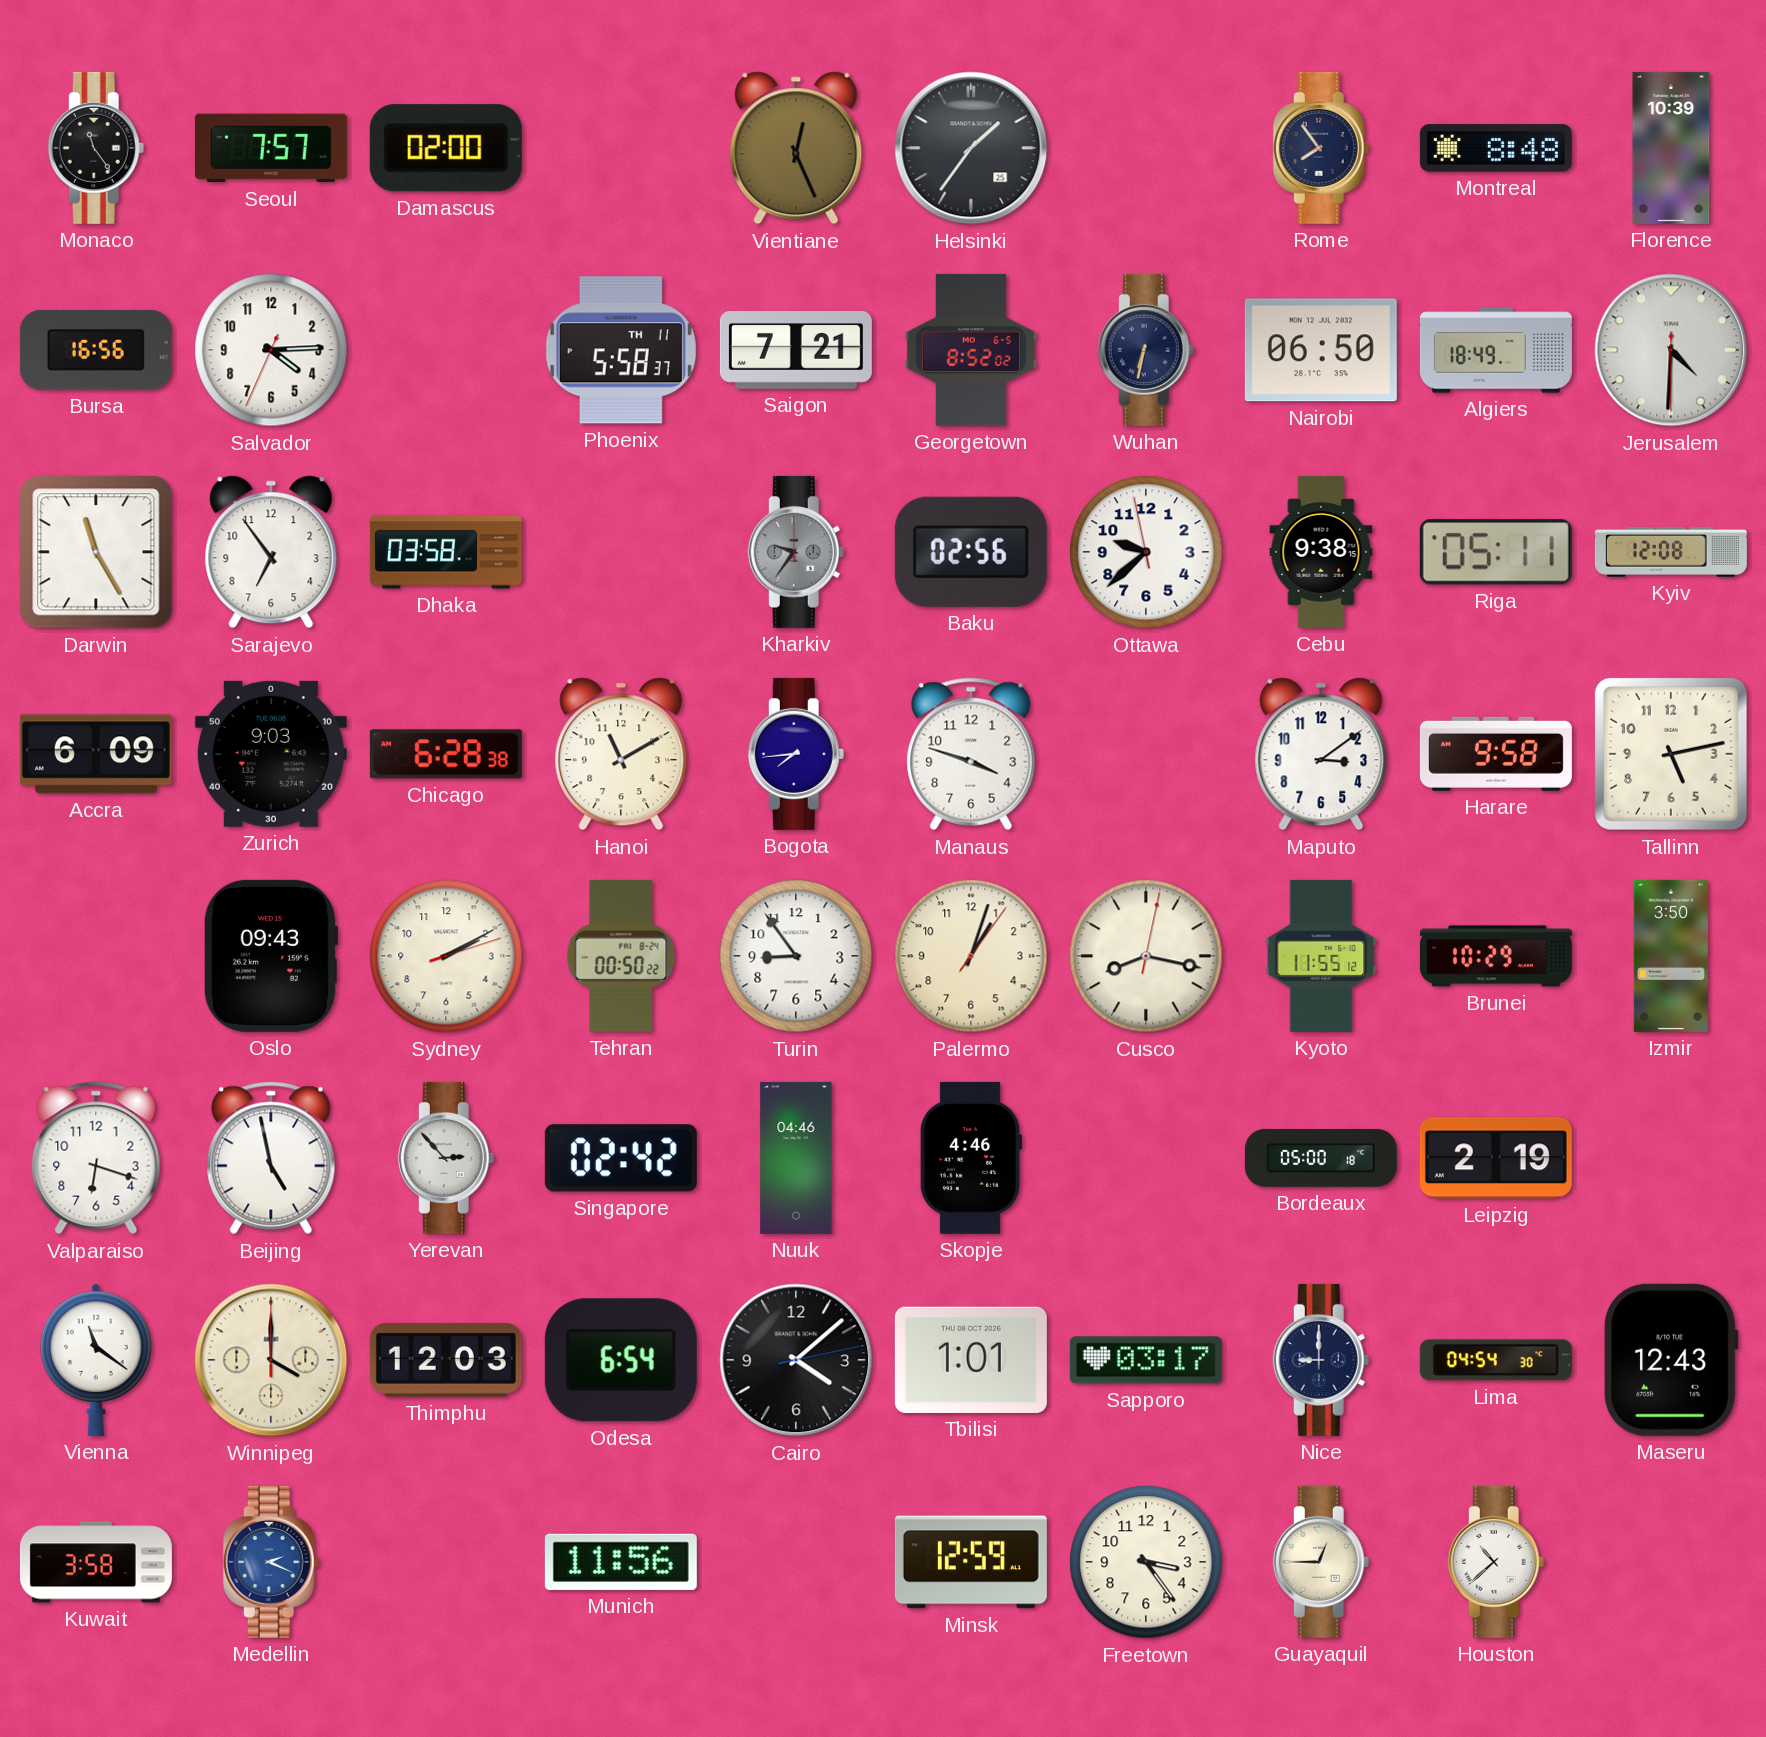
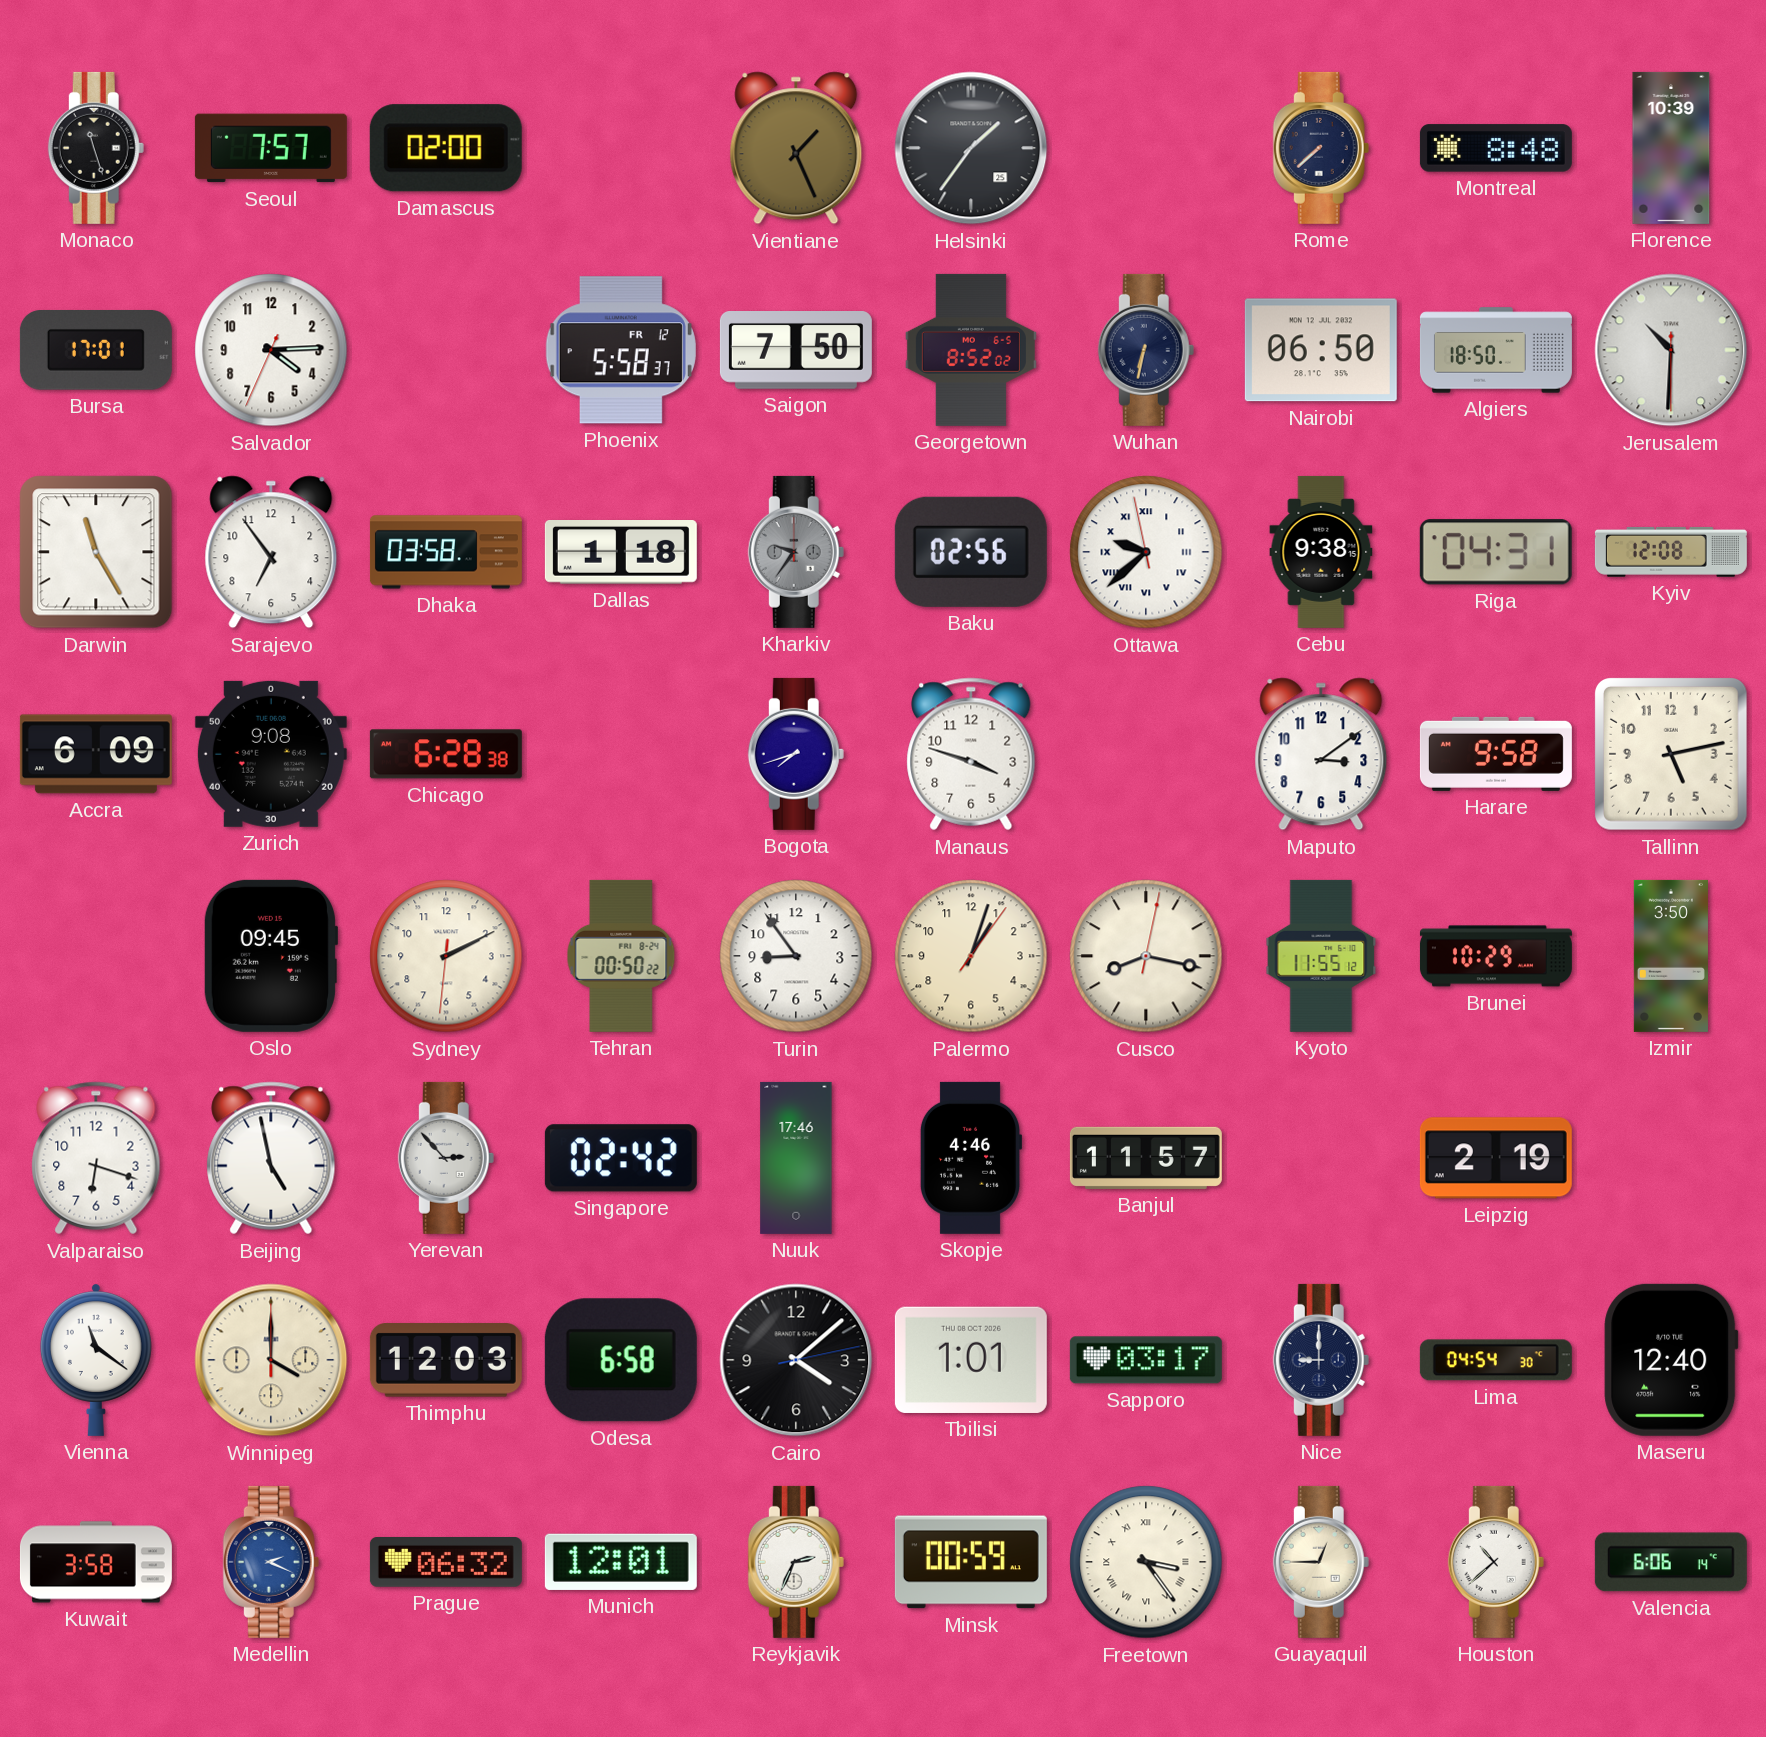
Monaco: 11:24 -> 11:27
Vientiane: 12:26 -> 1:26
Rome: 7:54 -> 7:38
Bursa: 16:56 -> 17:01
Phoenix date: TH 11 -> FR 12
Saigon: 7:21 -> 7:50
Algiers: 18:49 -> 18:50
Jerusalem: 4:30 -> 10:30
Dallas: none -> 1:18
Ottawa numerals: Arabic -> Roman
Riga: 05:11 -> 04:31
Zurich: 9:03 -> 9:08
Hanoi: 11:10 -> none
Bogota: 7:44 -> 7:42
Oslo: 09:43 -> 09:45
Sydney: 2:10:12 -> 2:10:31
Nuuk: 04:46 -> 17:46
Banjul: none -> 11:57
Bordeaux: 05:00 -> none
Odesa: 6:54 -> 6:58
Maseru: 12:43 -> 12:40
Prague: none -> 06:32
Munich: 11:56 -> 12:01
Reykjavik: none -> 2:34
Minsk: 12:59 -> 00:59
Freetown numerals: Arabic -> Roman
Valencia: none -> 6:06
